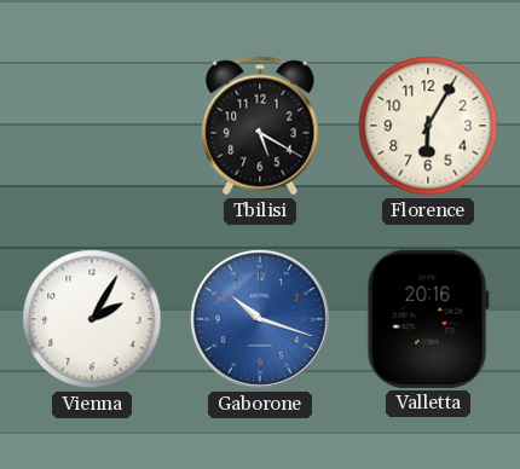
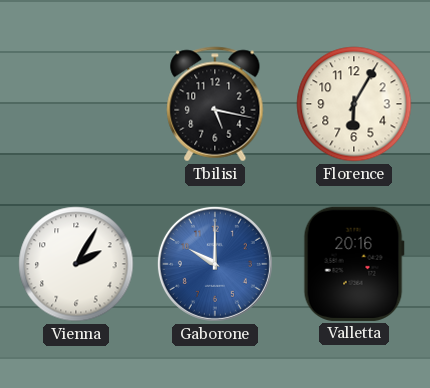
Tbilisi: 5:20 -> 5:17
Gaborone: 10:18 -> 10:00
